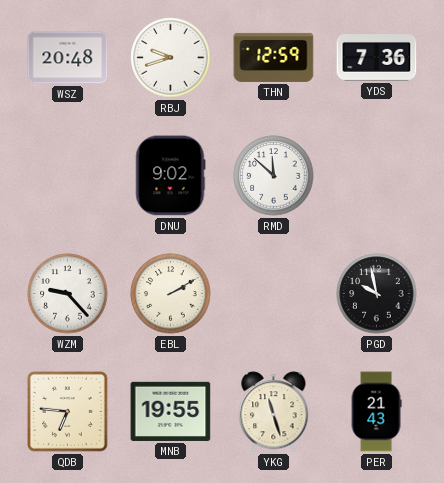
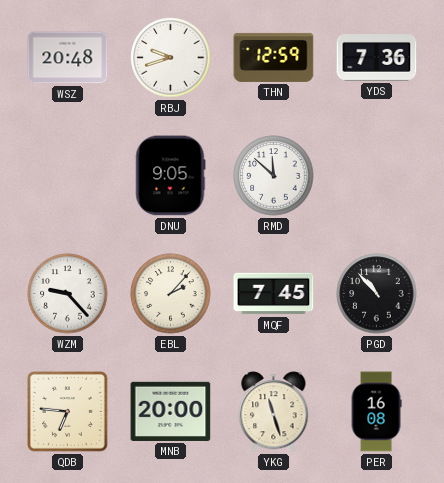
DNU: 9:02 -> 9:05
EBL: 2:10 -> 2:07
MQF: none -> 7:45
PGD: 9:58 -> 10:53
MNB: 19:55 -> 20:00
PER: 21:43 -> 16:08
